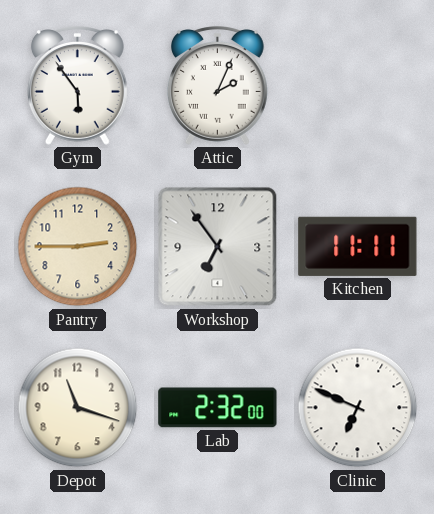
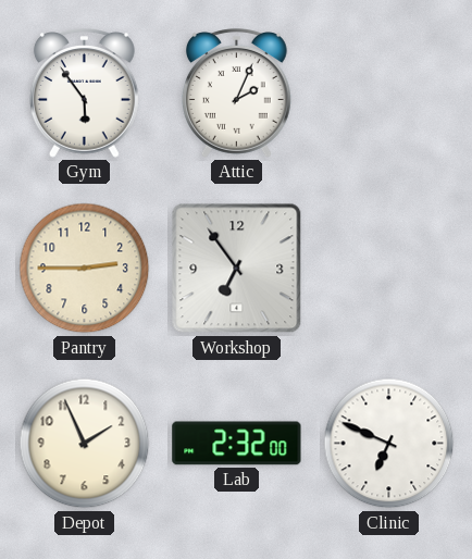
Kitchen: 11:11 -> none
Depot: 11:18 -> 1:56
